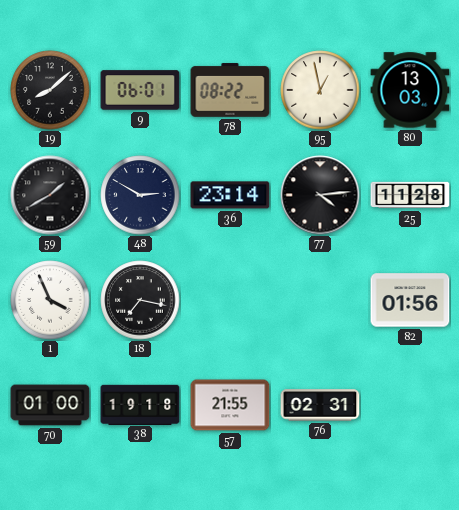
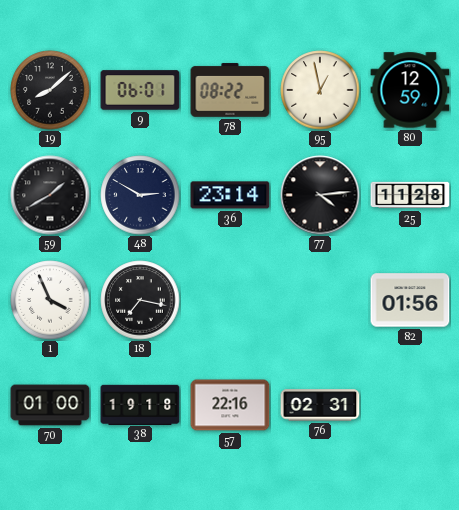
80: 13:03 -> 12:59
57: 21:55 -> 22:16
